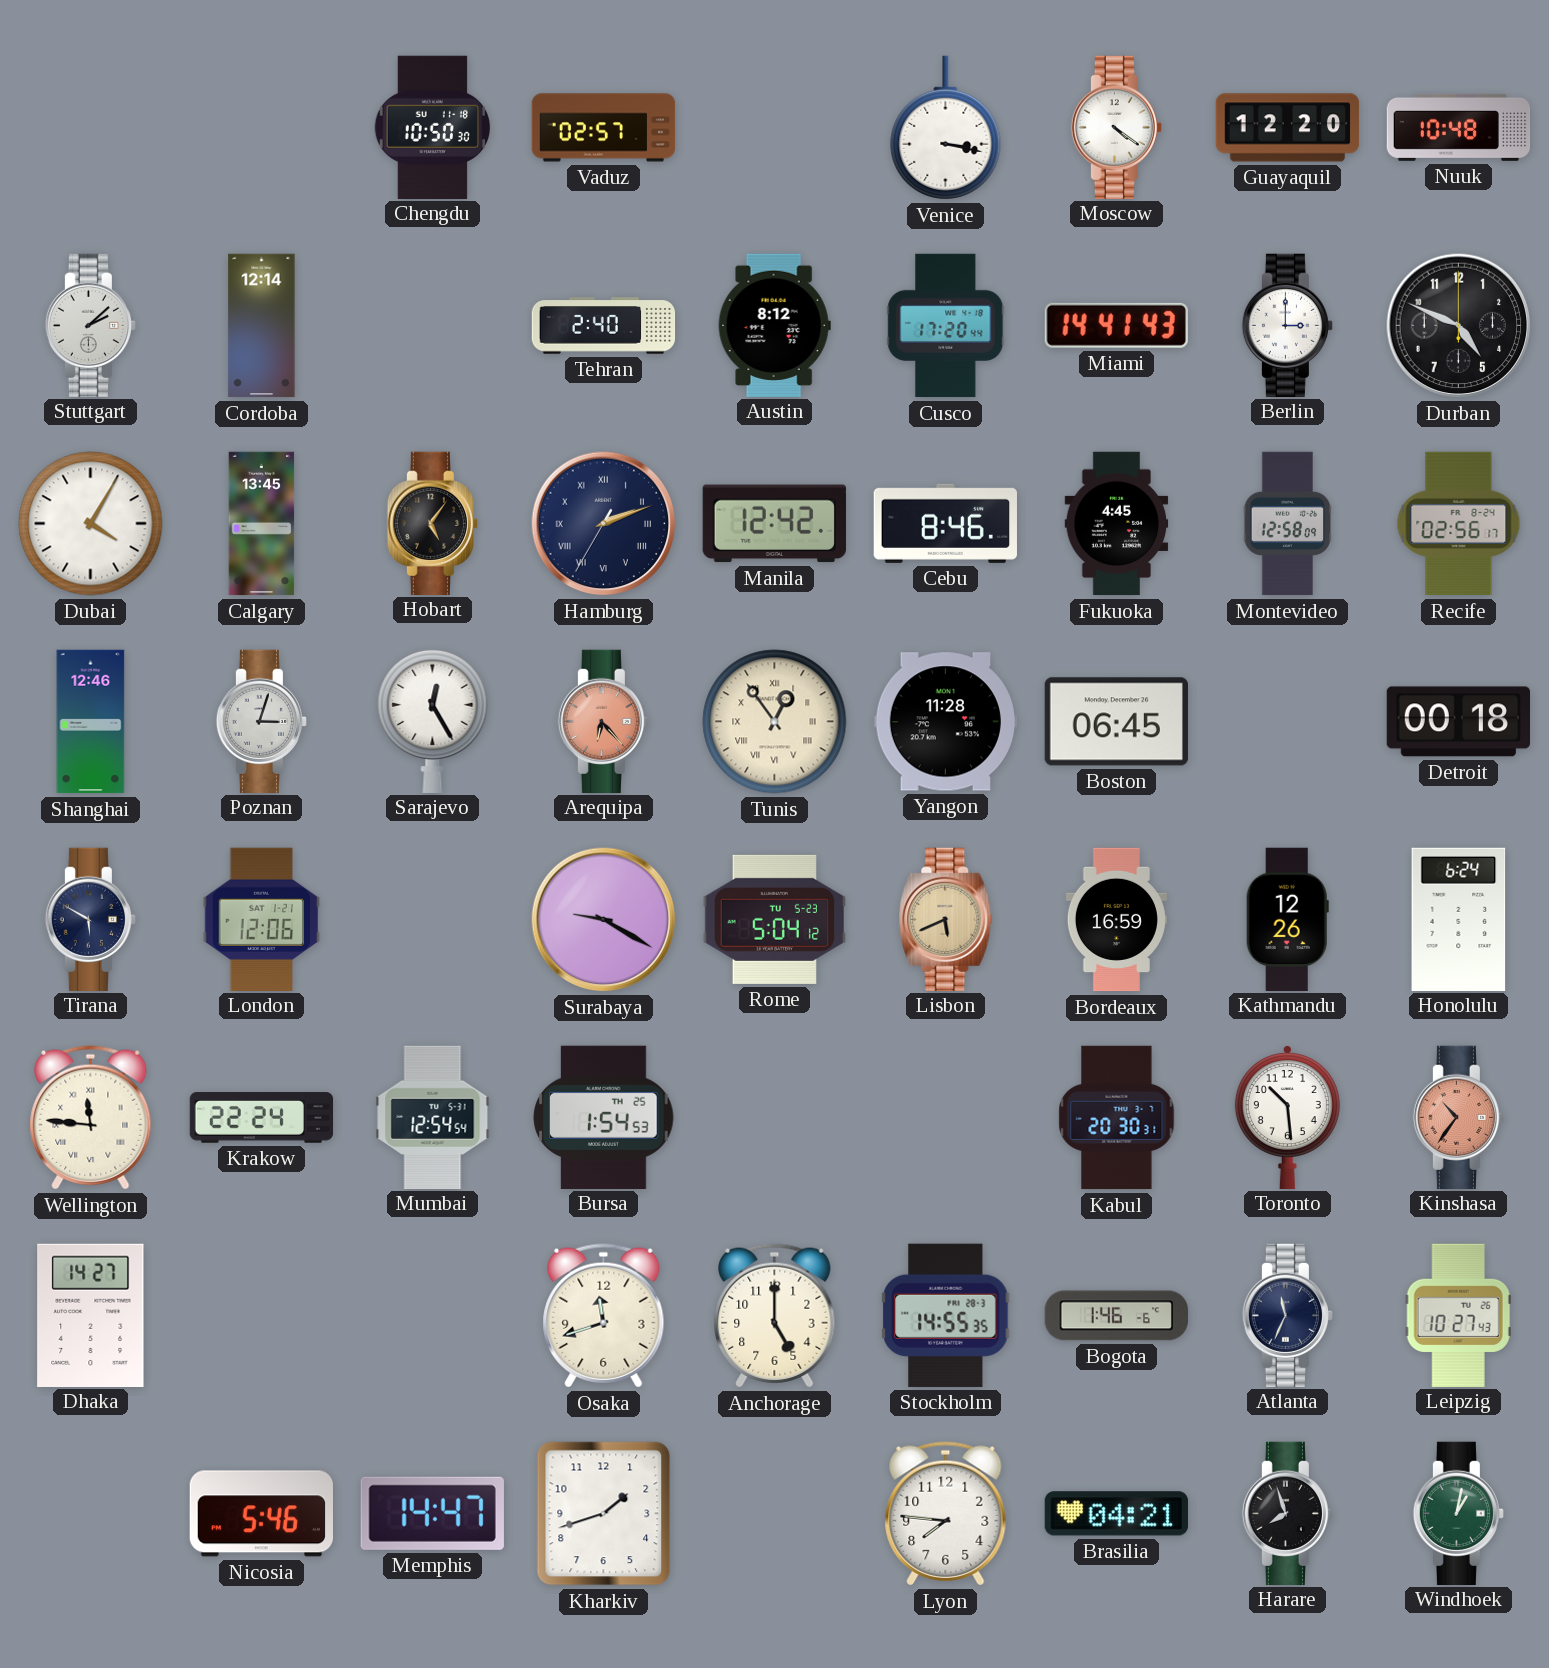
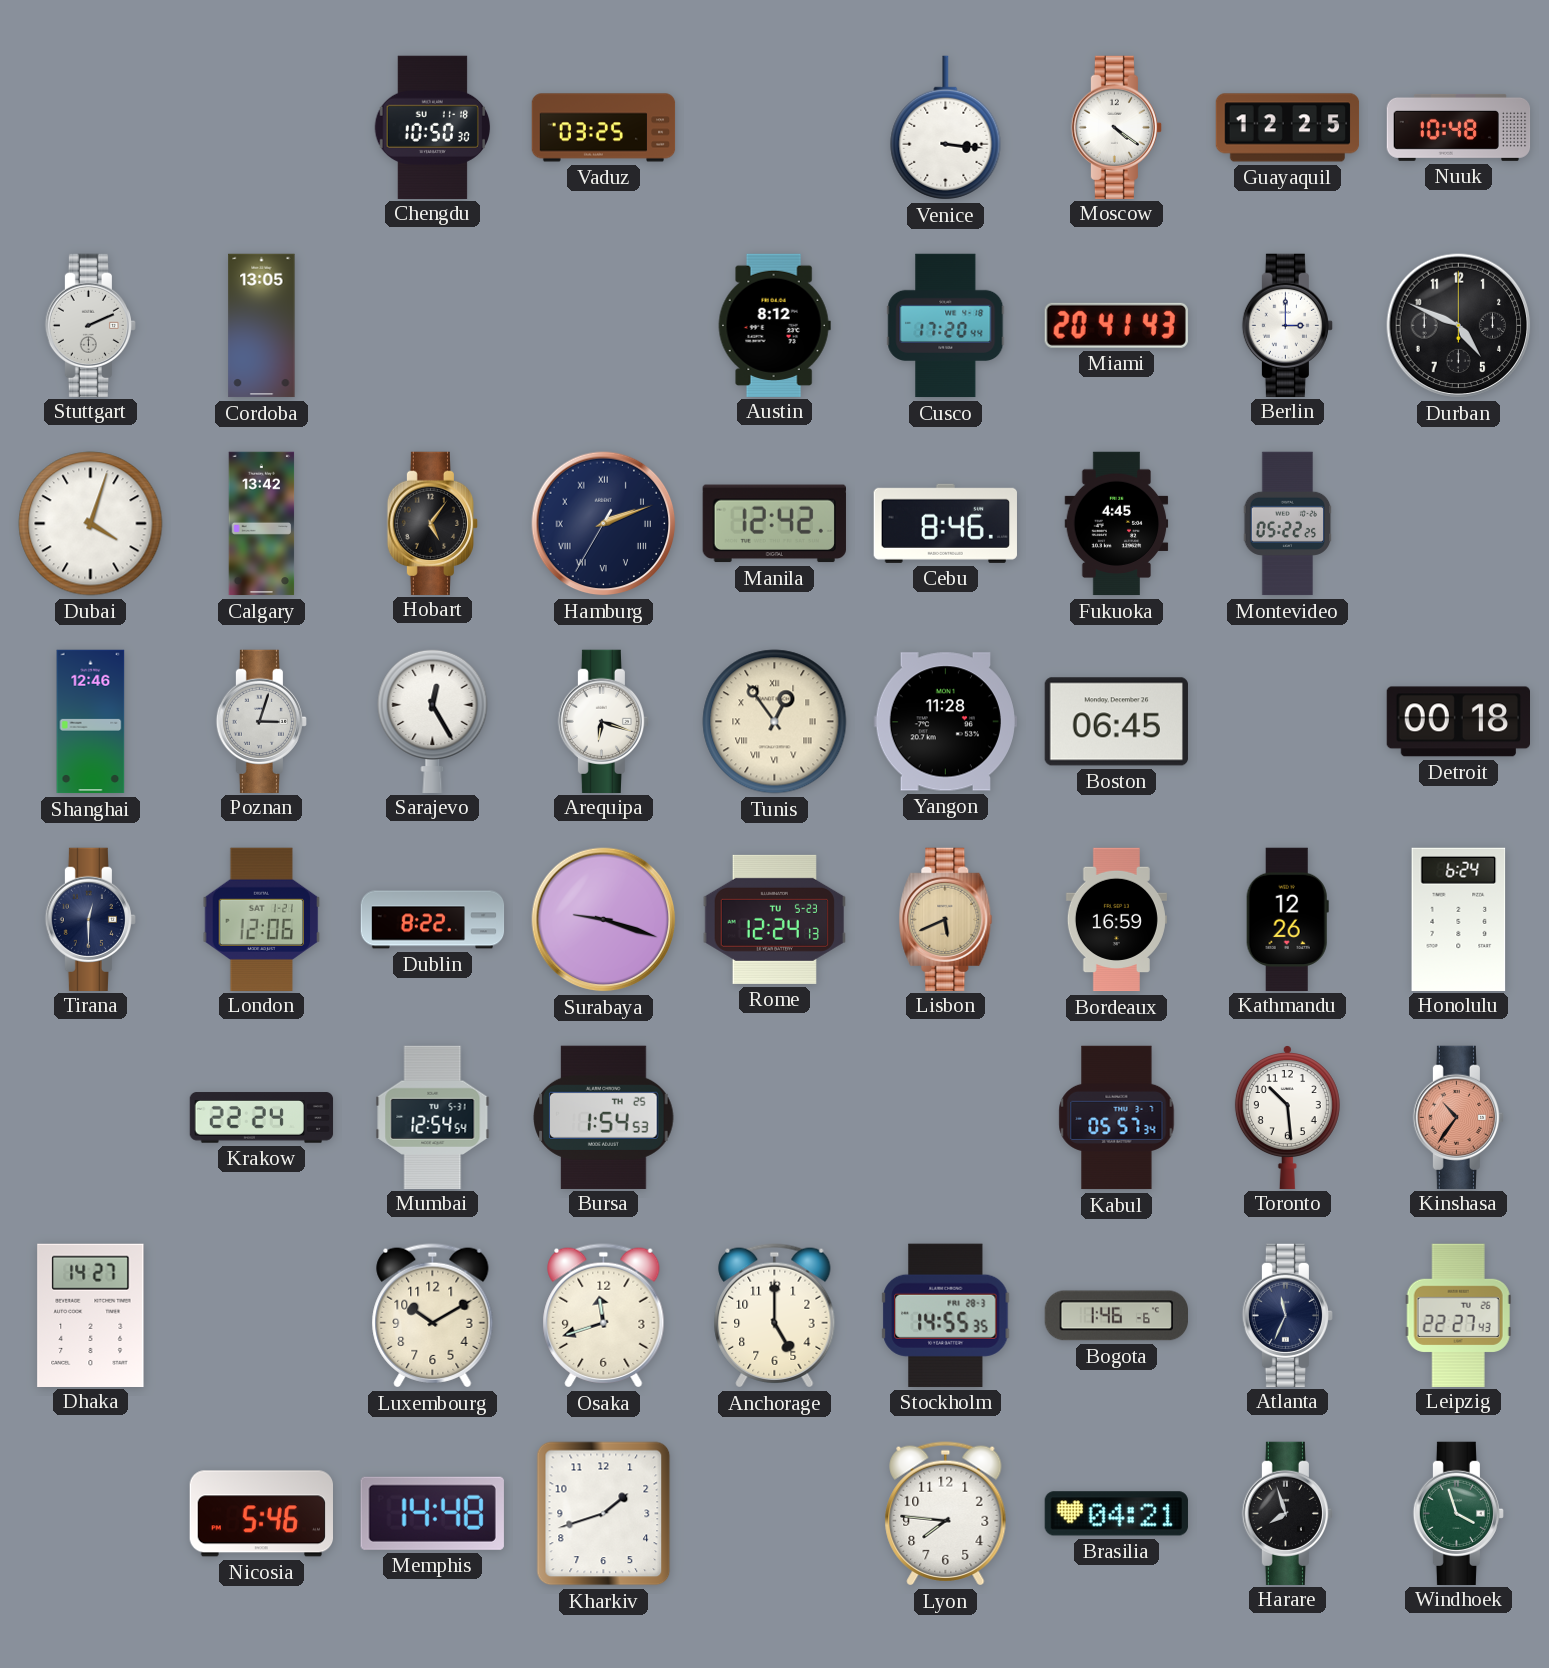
Vaduz: 02:57 -> 03:25
Venice: 3:17 -> 3:16
Guayaquil: 12:20 -> 12:25
Stuttgart: 2:08 -> 2:11
Cordoba: 12:14 -> 13:05
Tehran: 2:40 -> none
Miami: 14:41 -> 20:41
Dubai: 4:05 -> 4:03
Calgary: 13:45 -> 13:42
Montevideo: 12:58 -> 05:22
Recife: 02:56 -> none
Arequipa: 6:23 -> 6:18
Arequipa dial: salmon -> white
Tirana: 5:50 -> 12:30
Dublin: none -> 8:22
Surabaya: 9:20 -> 9:18
Rome: 5:04 -> 12:24
Wellington: 11:46 -> none
Kabul: 20:30 -> 05:57
Luxembourg: none -> 10:10
Leipzig: 10:27 -> 22:27
Memphis: 14:47 -> 14:48
Windhoek: 1:02 -> 3:57
